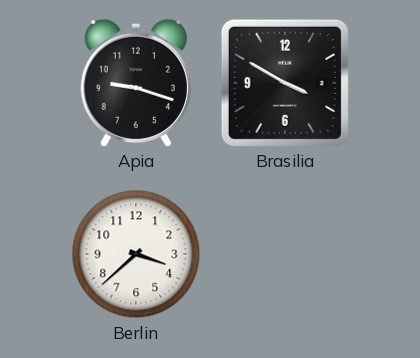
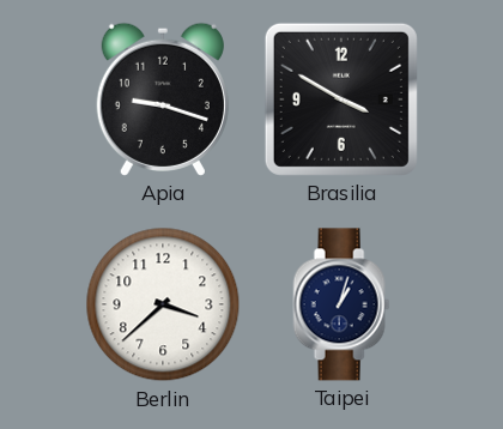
Taipei: none -> 1:03
